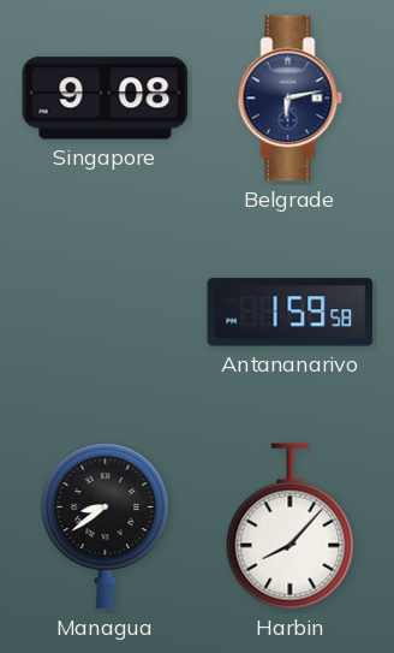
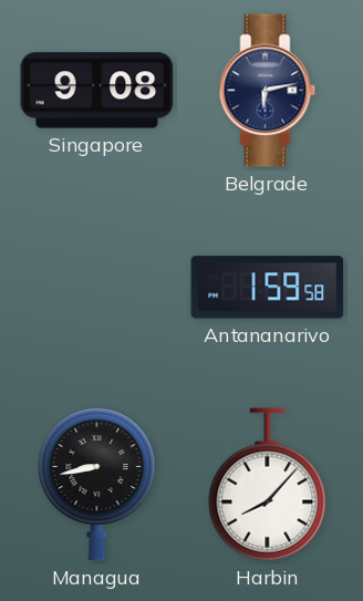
Managua: 8:39 -> 8:43
